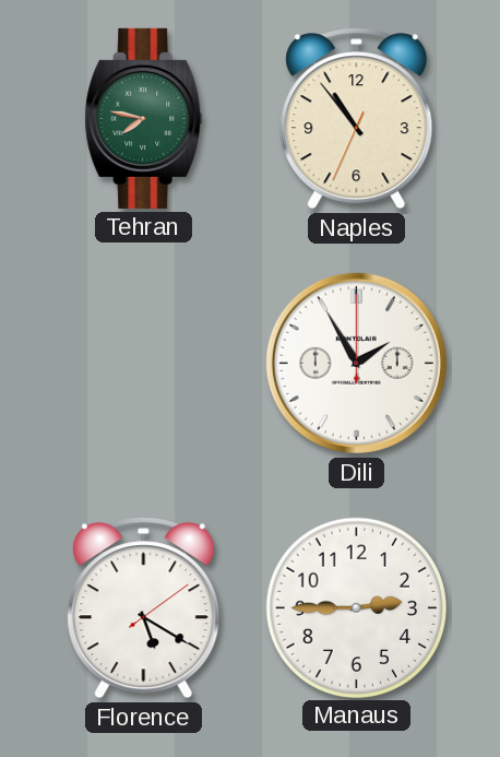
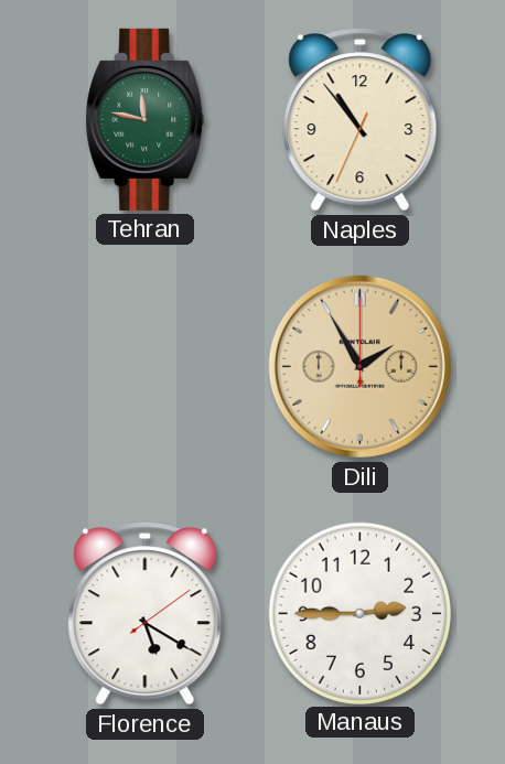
Tehran: 7:47 -> 11:47
Dili dial: white -> champagne
